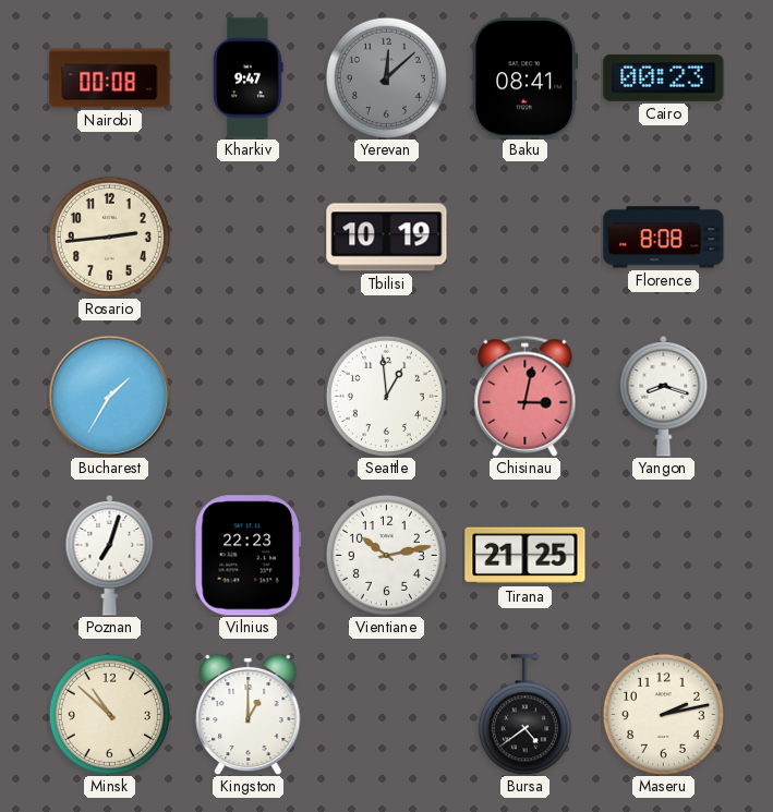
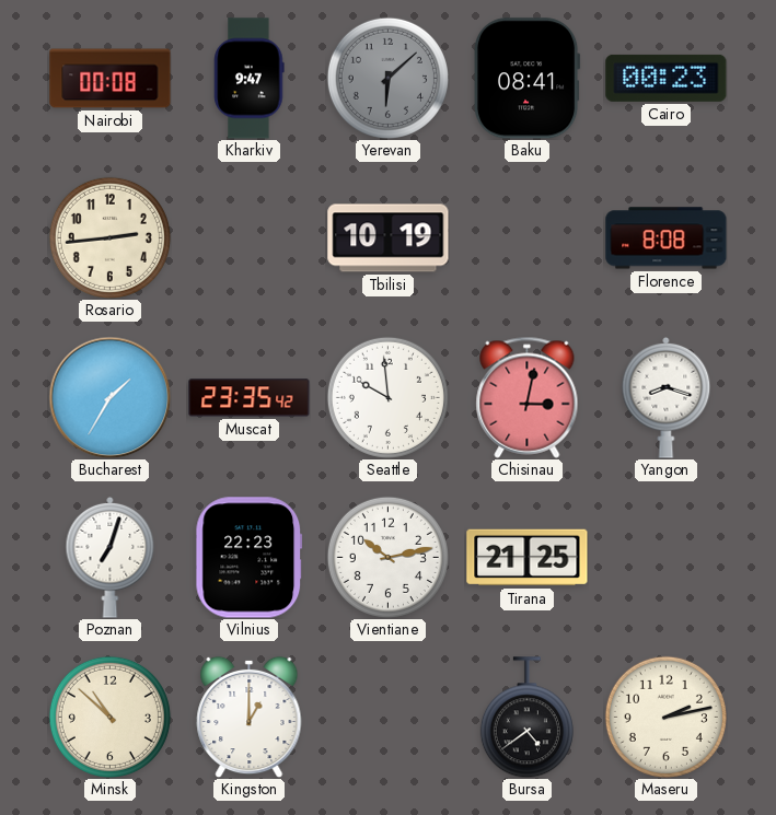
Yerevan: 12:08 -> 6:08
Muscat: none -> 23:35
Seattle: 12:59 -> 9:59
